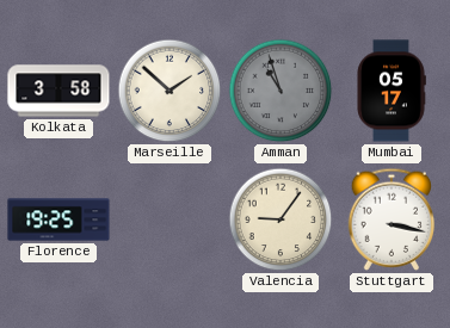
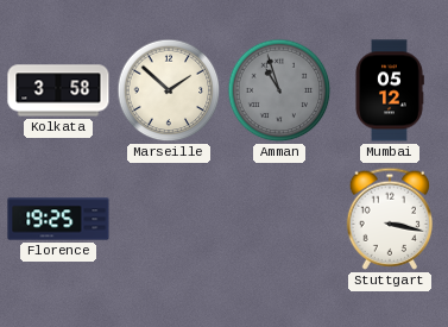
Mumbai: 05:17 -> 05:12
Valencia: 9:06 -> none
